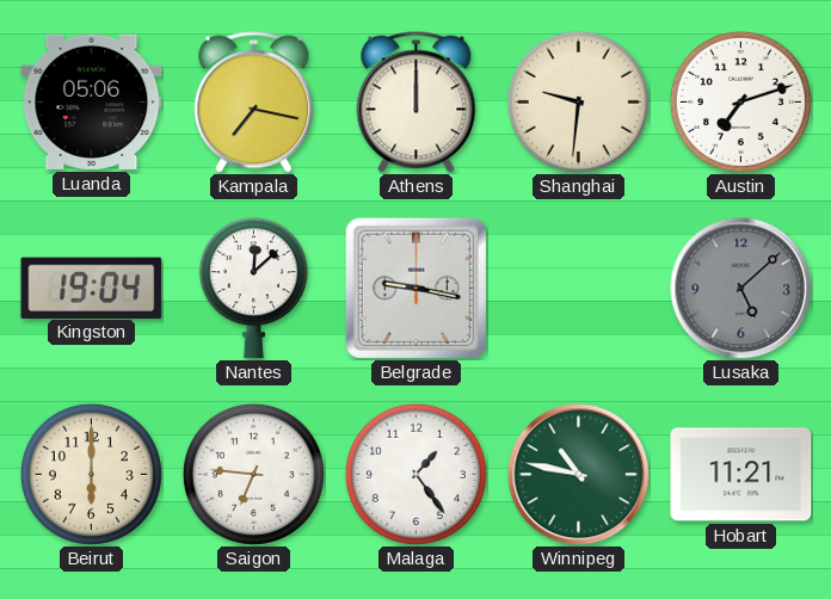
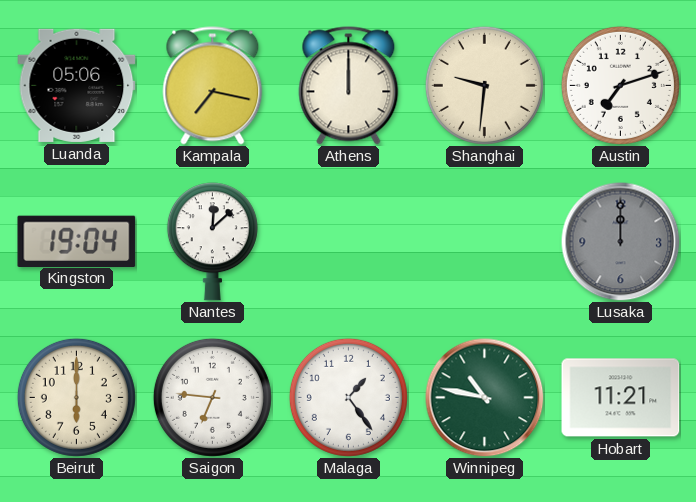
Belgrade: 9:17 -> none
Lusaka: 5:08 -> 12:00
